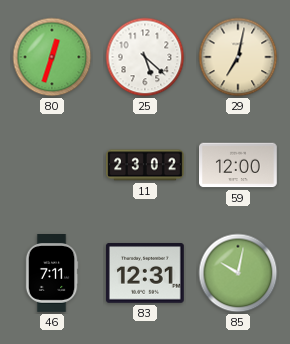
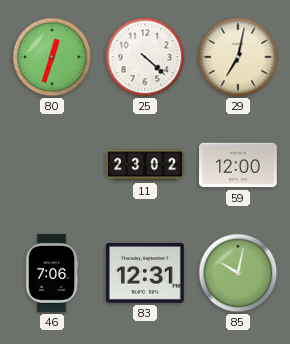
25: 5:22 -> 4:22
46: 7:11 -> 7:06
